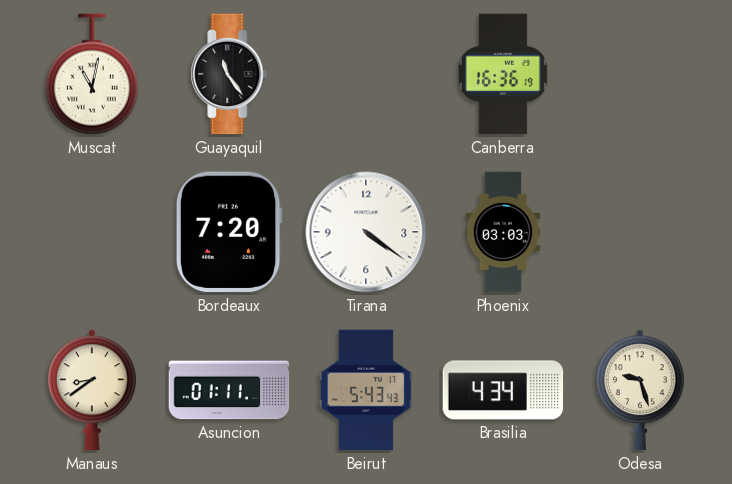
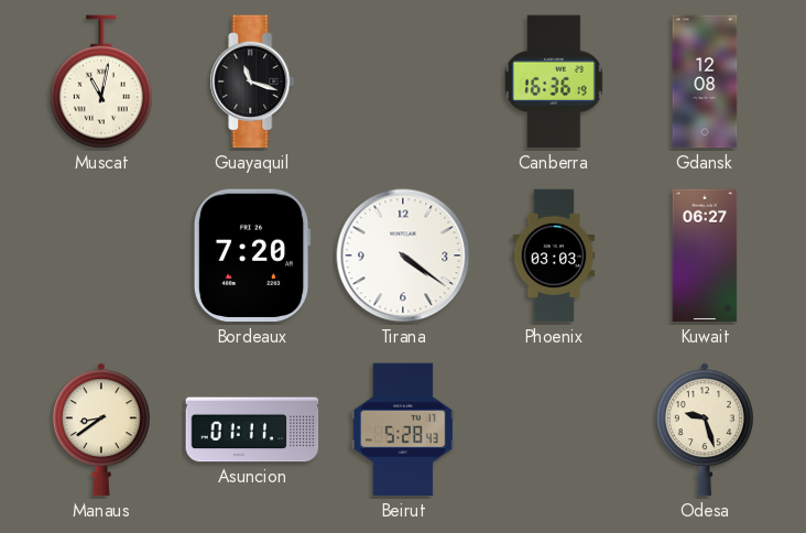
Guayaquil: 11:24 -> 11:18
Gdansk: none -> 12:08
Kuwait: none -> 06:27
Beirut: 5:43 -> 5:28
Brasilia: 4:34 -> none
